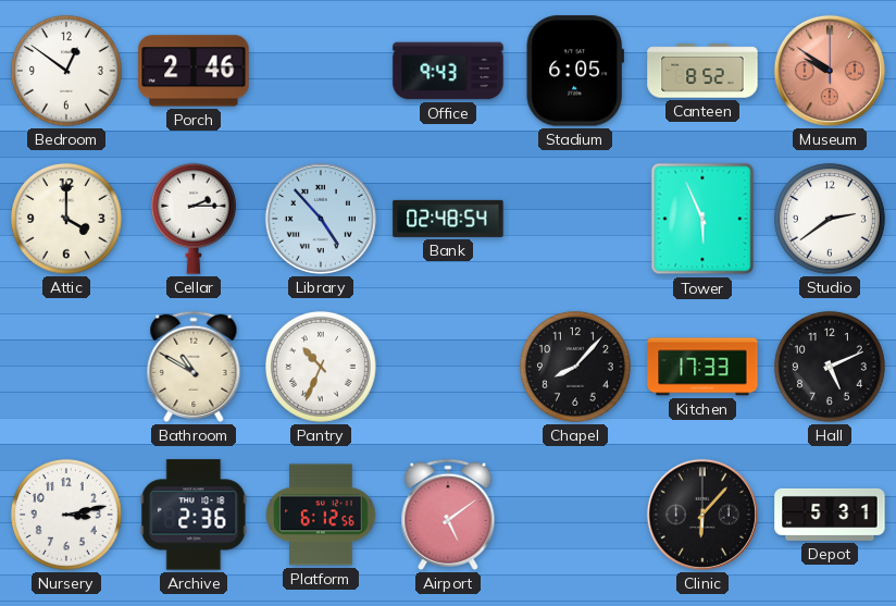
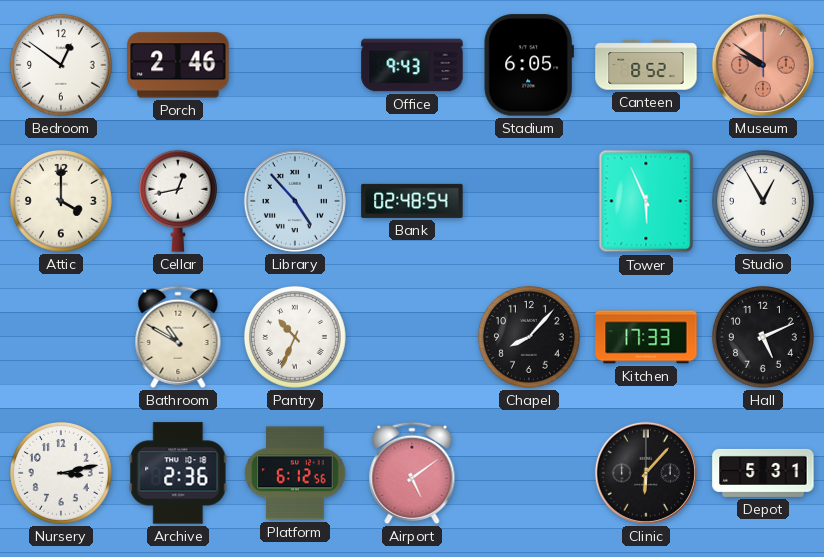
Cellar: 2:15 -> 12:43
Studio: 2:39 -> 12:55
